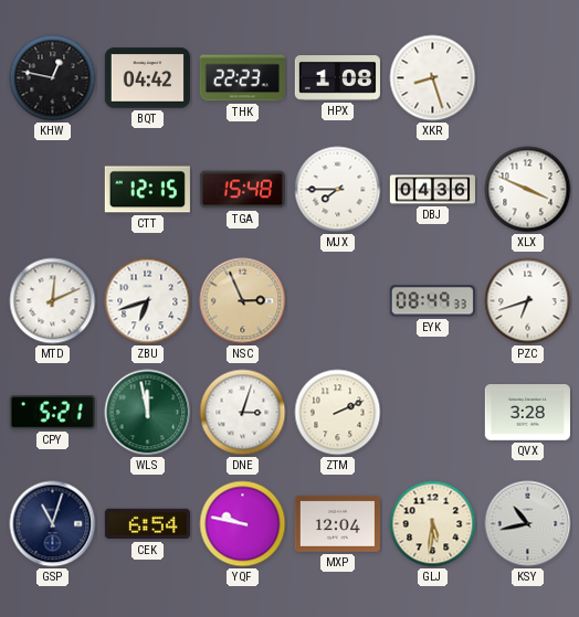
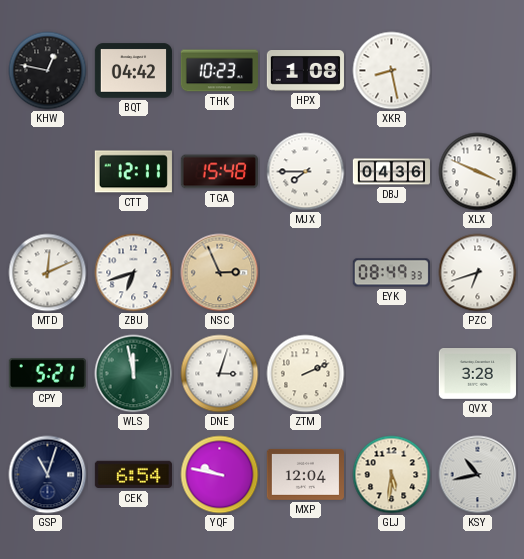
THK: 22:23 -> 10:23
XKR: 8:27 -> 8:28
CTT: 12:15 -> 12:11
